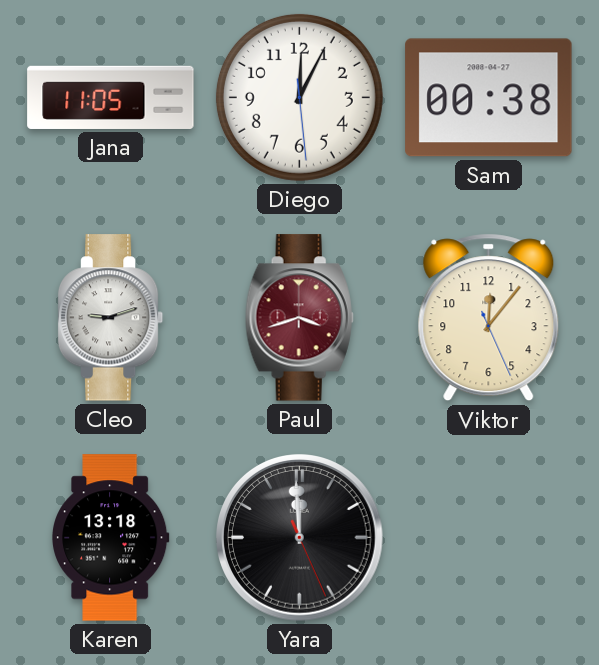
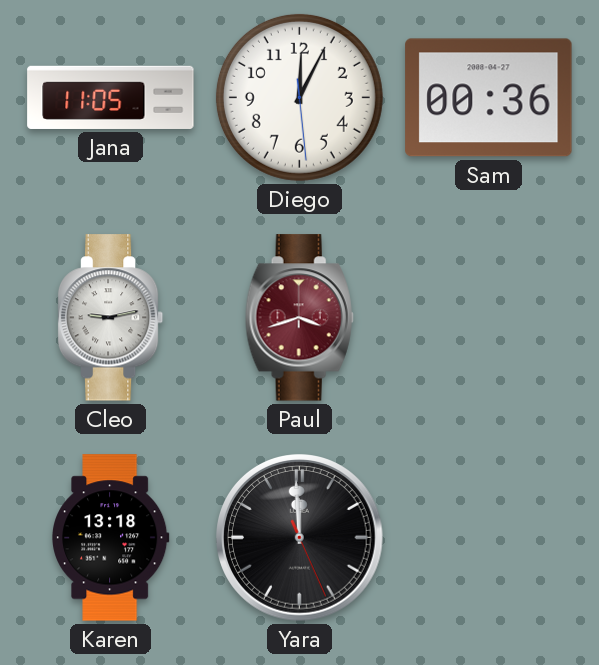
Sam: 00:38 -> 00:36
Cleo: 9:12 -> 9:13
Viktor: 12:06 -> none
